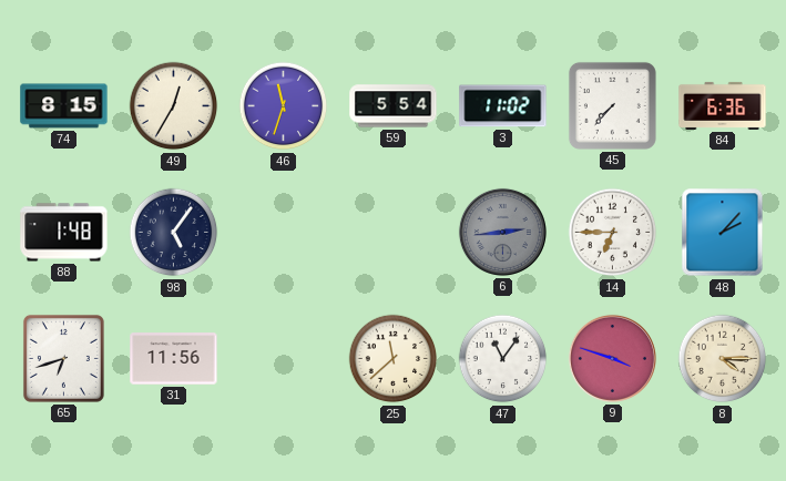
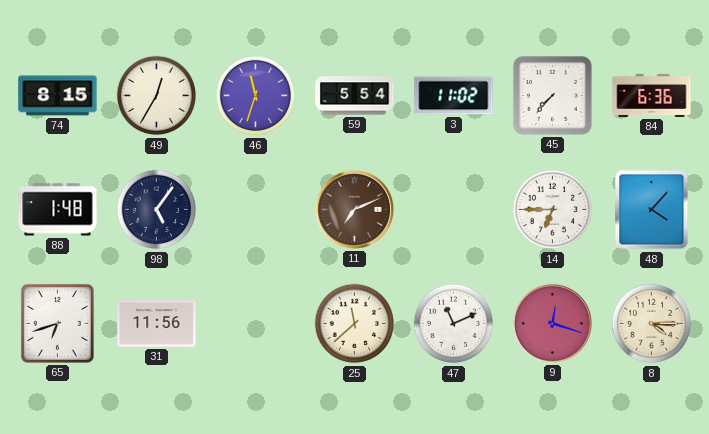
11: none -> 7:11
6: 2:44 -> none
48: 2:07 -> 4:07
47: 11:06 -> 11:11
9: 3:48 -> 12:18
